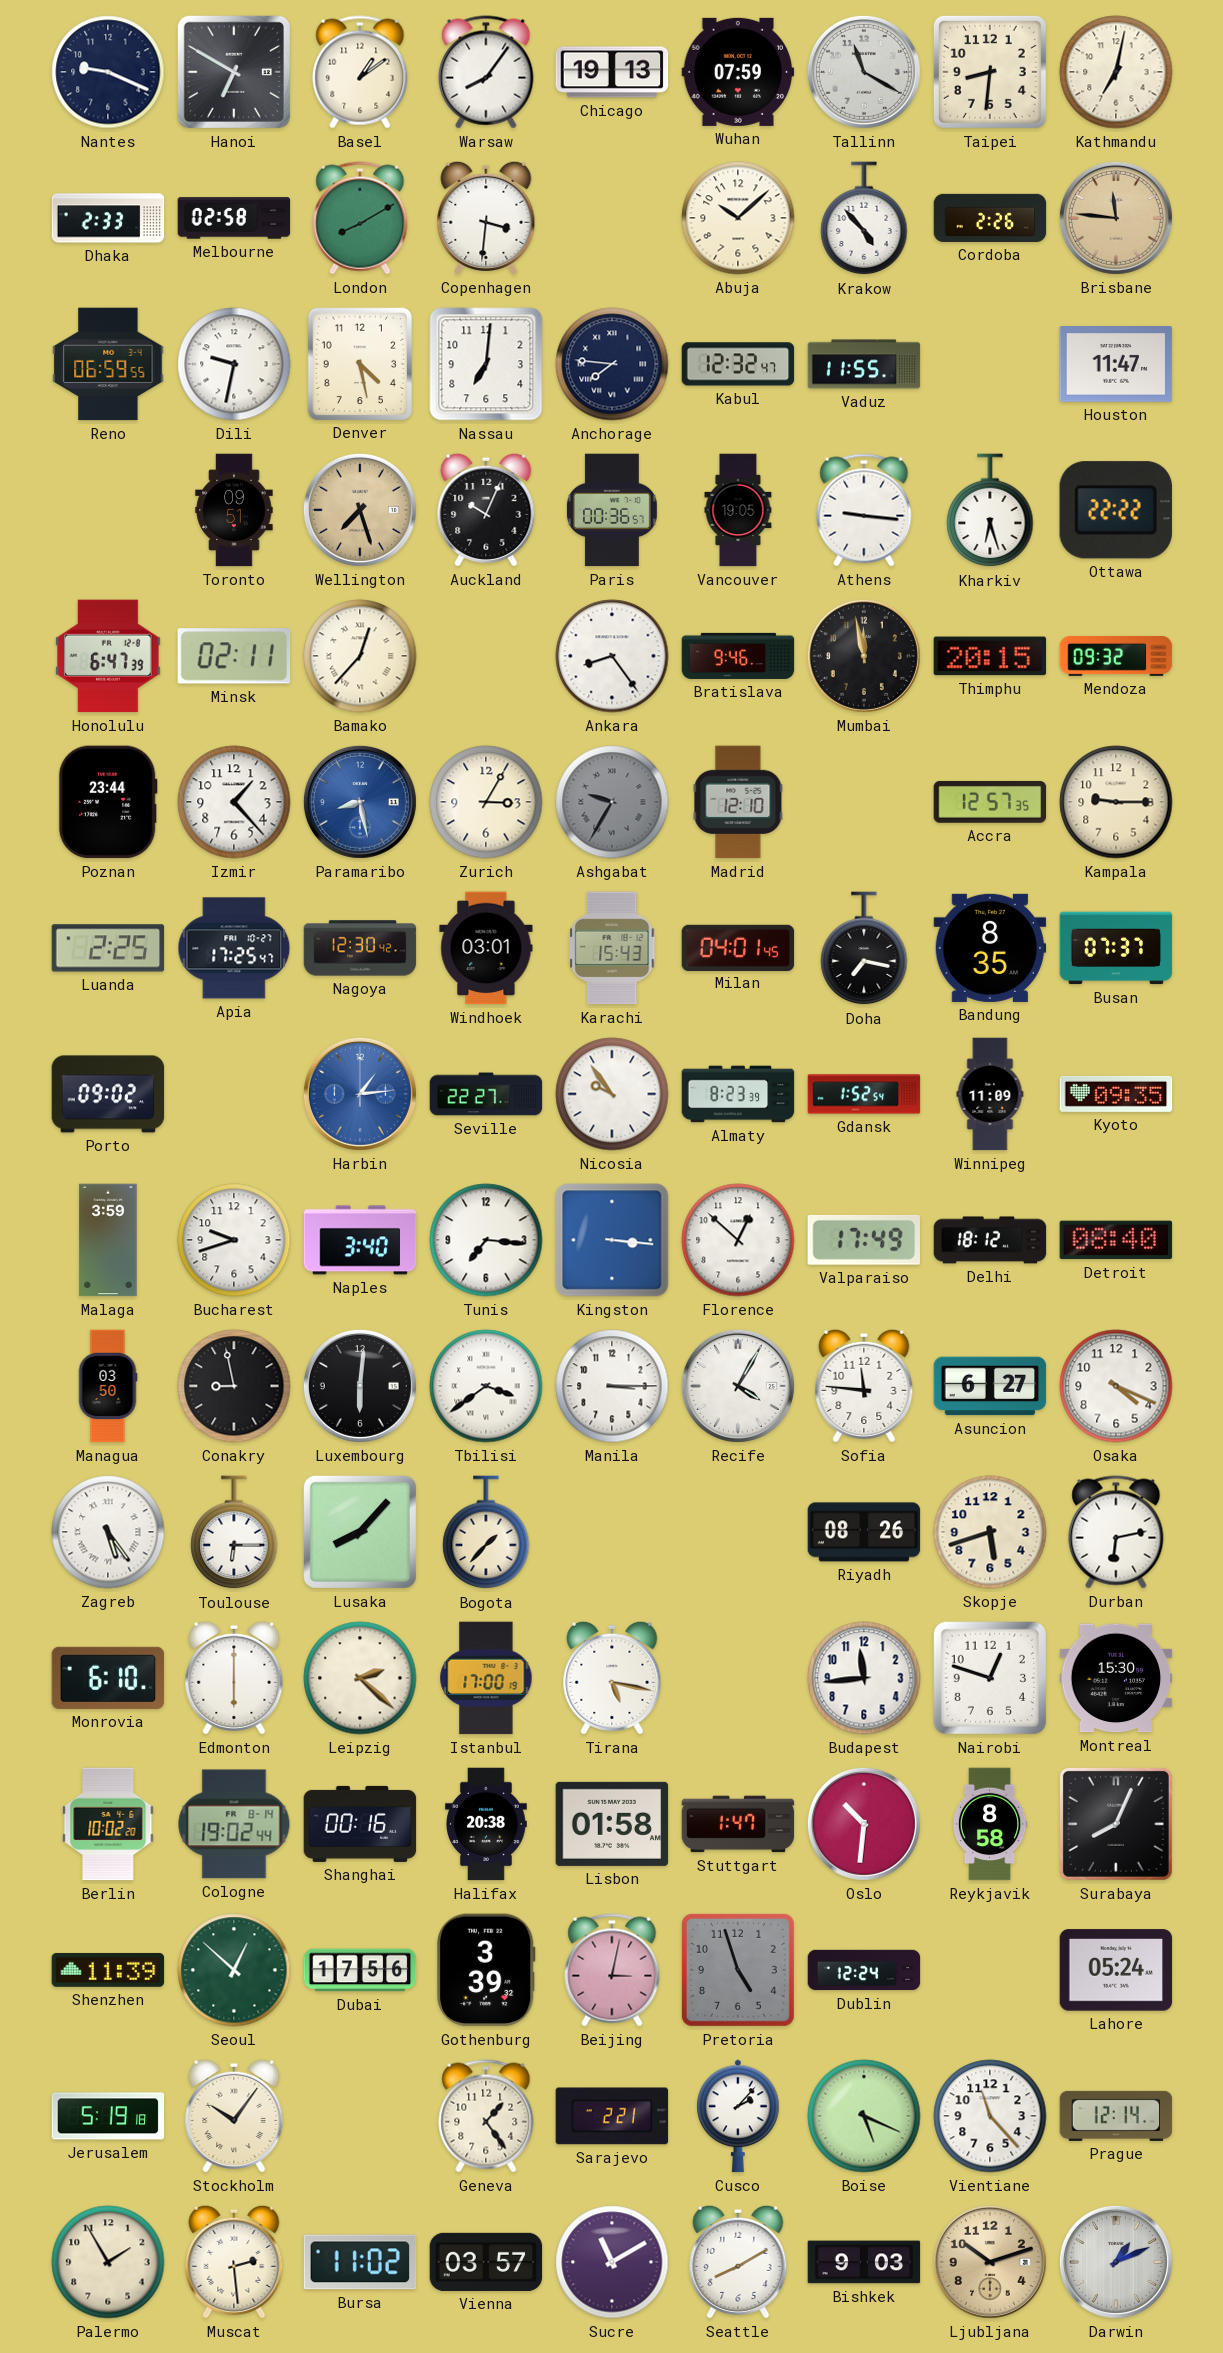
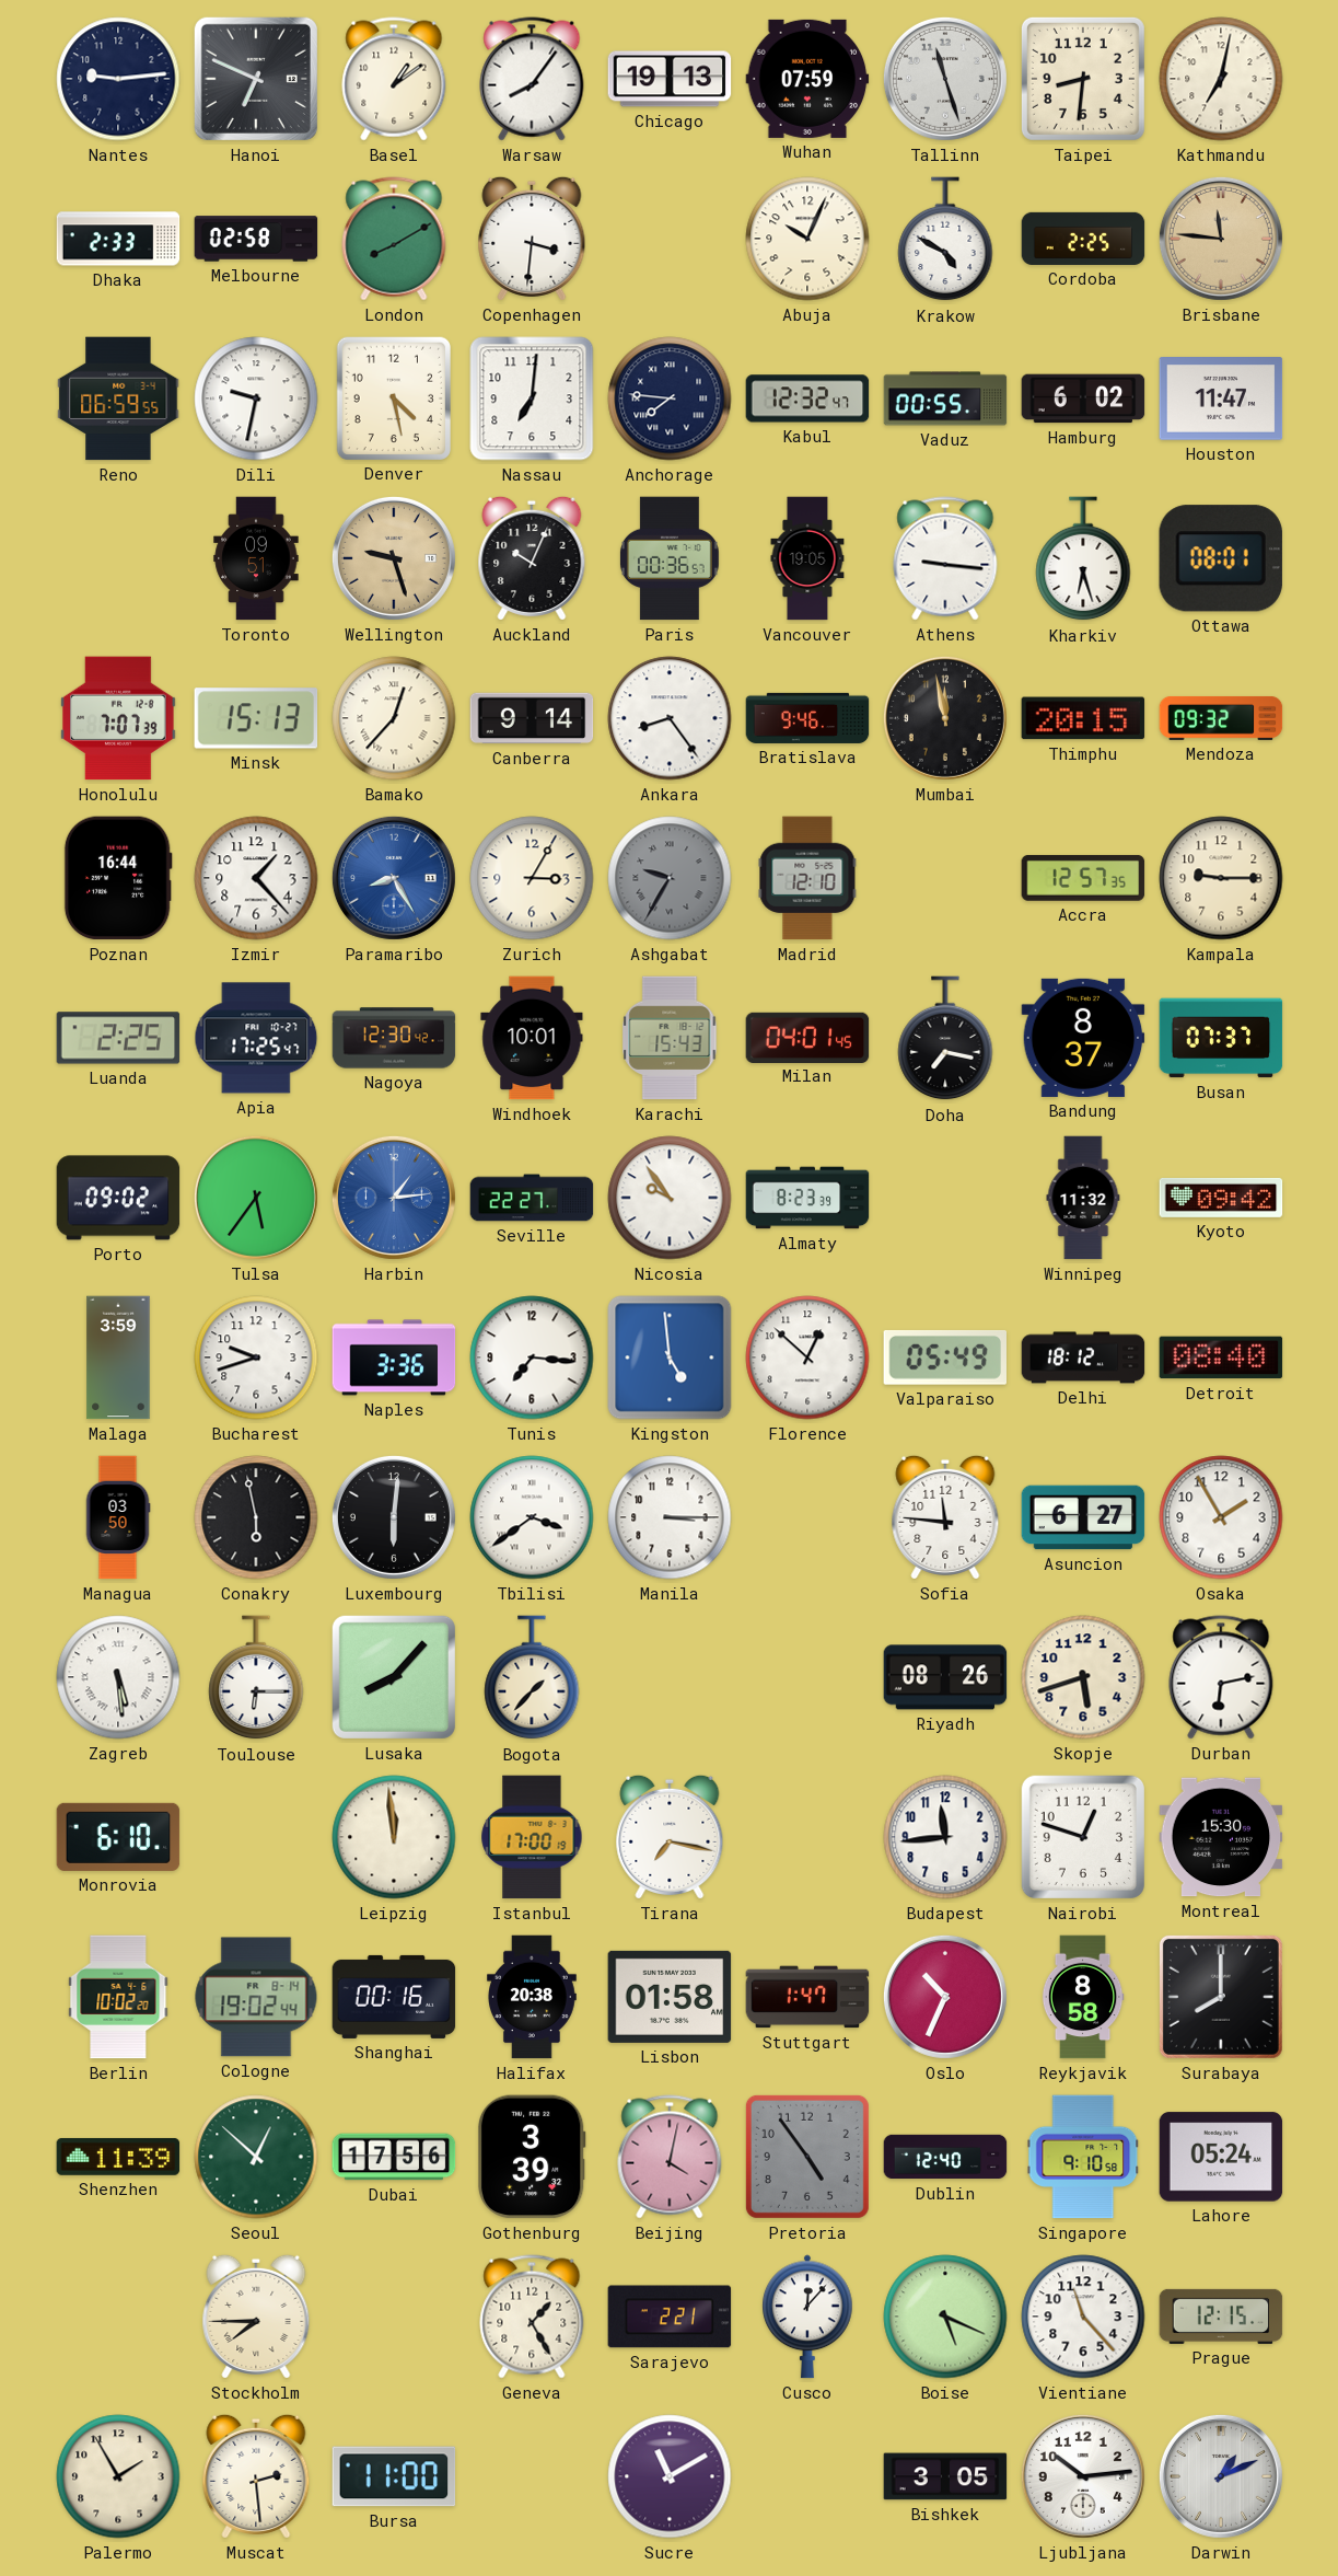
Nantes: 9:19 -> 9:14
Hanoi: 6:50 -> 6:49
Tallinn: 11:20 -> 11:27
Abuja: 10:08 -> 10:04
Krakow: 4:53 -> 4:50
Cordoba: 2:26 -> 2:25
Vaduz: 11:55 -> 00:55
Hamburg: none -> 6:02
Wellington: 7:27 -> 9:27
Ottawa: 22:22 -> 08:01
Honolulu: 6:47 -> 7:07
Minsk: 02:11 -> 15:13
Canberra: none -> 9:14
Poznan: 23:44 -> 16:44
Paramaribo: 8:28 -> 8:25
Windhoek: 03:01 -> 10:01
Bandung: 8:35 -> 8:37
Tulsa: none -> 5:36
Gdansk: 1:52 -> none
Winnipeg: 11:09 -> 11:32
Kyoto: 09:35 -> 09:42
Naples: 3:40 -> 3:36
Kingston: 3:16 -> 4:59
Valparaiso: 17:49 -> 05:49
Conakry: 8:58 -> 5:58
Recife: 4:05 -> none
Osaka: 4:19 -> 1:55
Zagreb: 5:24 -> 5:29
Edmonton: 6:00 -> none
Leipzig: 2:22 -> 11:59
Tirana: 5:17 -> 7:17
Oslo: 10:31 -> 10:34
Surabaya: 8:04 -> 8:00
Beijing: 3:02 -> 4:02
Pretoria: 4:57 -> 4:54
Dublin: 12:24 -> 12:40
Singapore: none -> 9:10
Jerusalem: 5:19 -> none
Stockholm: 10:06 -> 7:45
Geneva: 1:24 -> 1:25
Cusco: 2:07 -> 12:07
Prague: 12:14 -> 12:15
Bursa: 11:02 -> 11:00
Vienna: 03:57 -> none
Seattle: 8:10 -> none
Bishkek: 9:03 -> 3:05
Ljubljana: 10:12 -> 10:14
Ljubljana dial: champagne -> white
